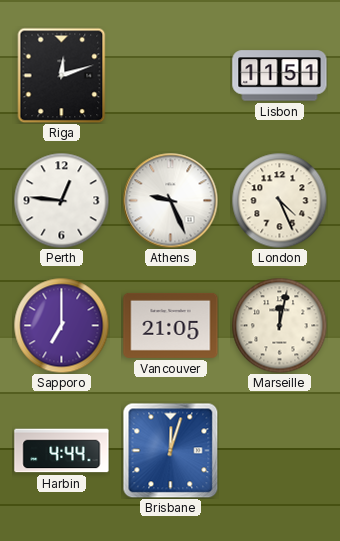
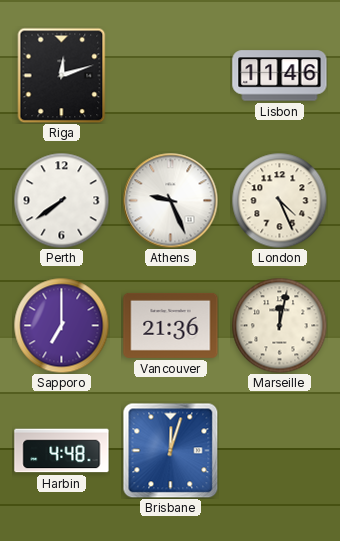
Lisbon: 11:51 -> 11:46
Perth: 12:46 -> 7:39
Vancouver: 21:05 -> 21:36
Harbin: 4:44 -> 4:48
